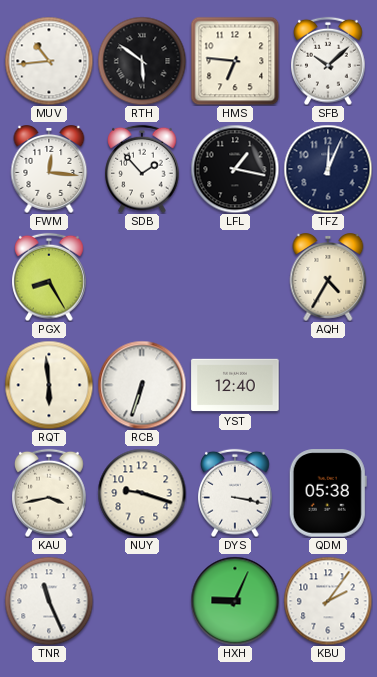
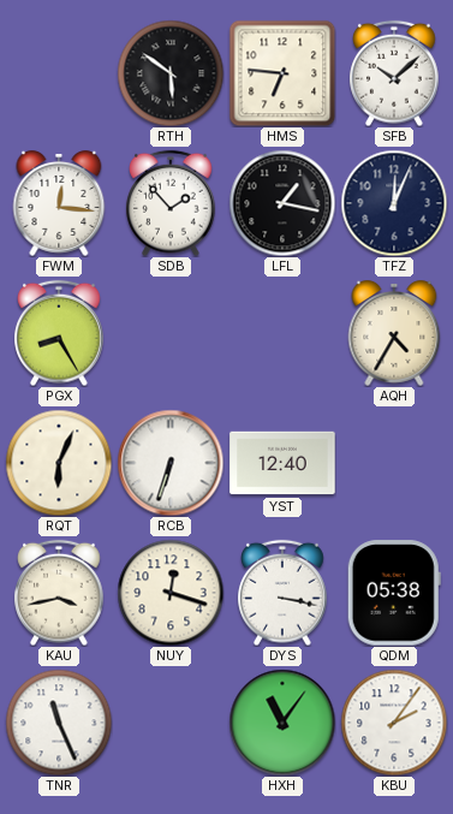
MUV: 10:44 -> none
RQT: 5:59 -> 6:04
NUY: 9:18 -> 12:18
HXH: 9:04 -> 11:06
